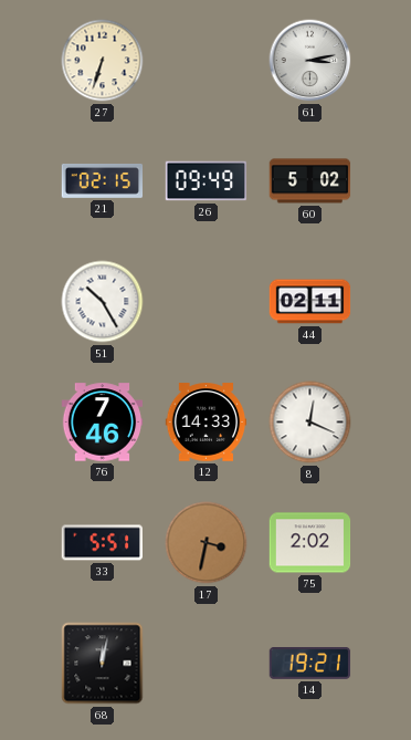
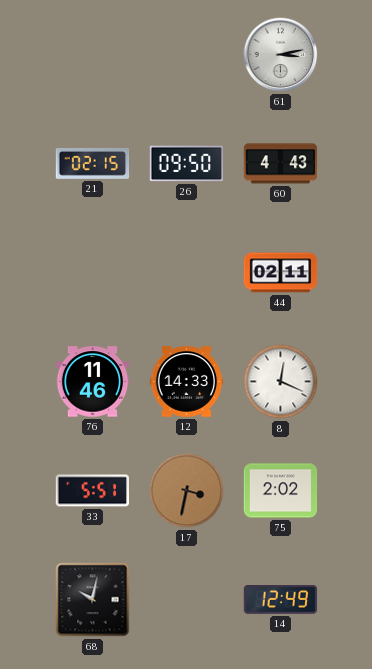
27: 6:33 -> none
26: 09:49 -> 09:50
60: 5:02 -> 4:43
51: 10:25 -> none
76: 7:46 -> 11:46
68: 12:02 -> 10:02
14: 19:21 -> 12:49
